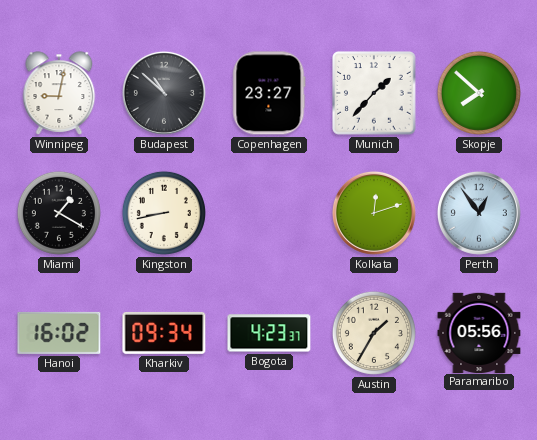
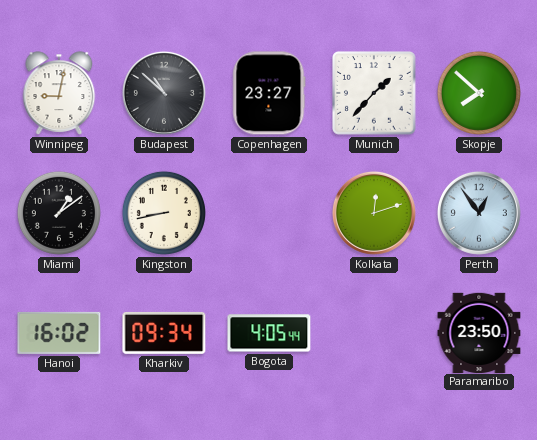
Miami: 1:20 -> 1:09
Bogota: 4:23 -> 4:05
Austin: 1:35 -> none
Paramaribo: 05:56 -> 23:50
